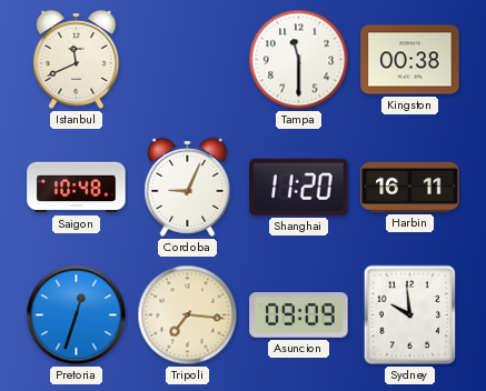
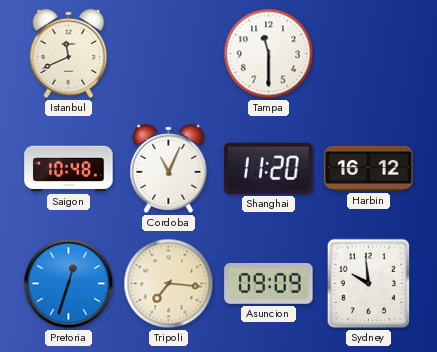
Kingston: 00:38 -> none
Cordoba: 9:04 -> 11:04
Harbin: 16:11 -> 16:12
